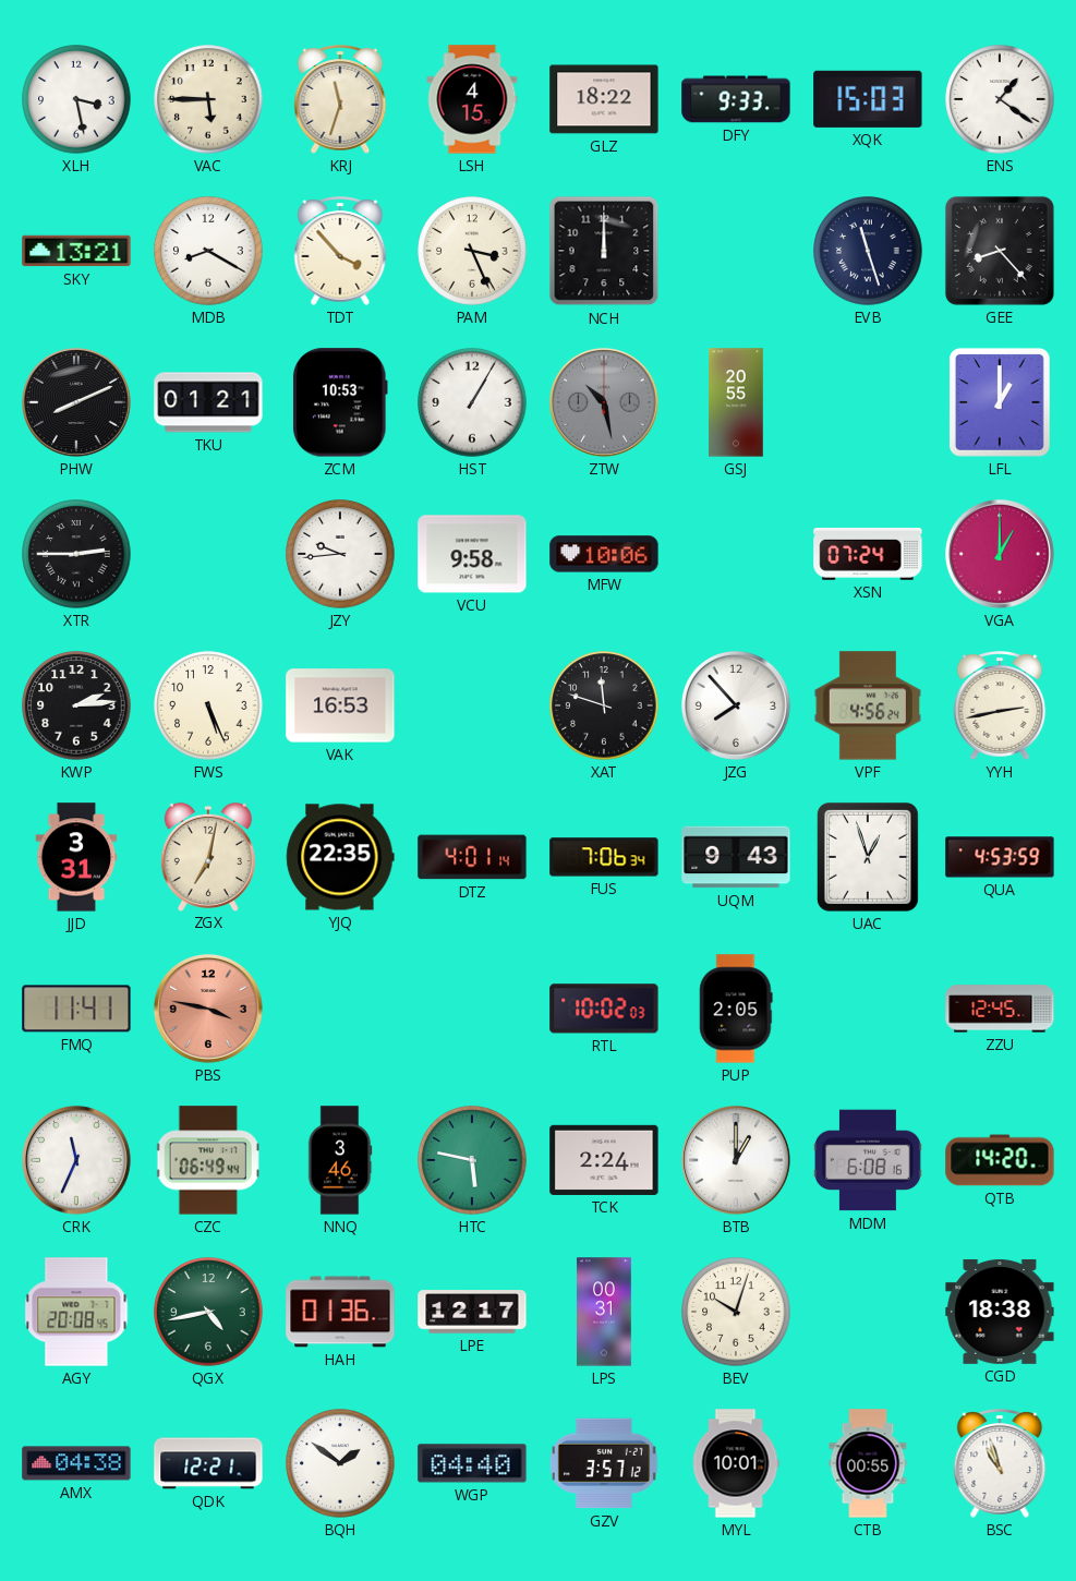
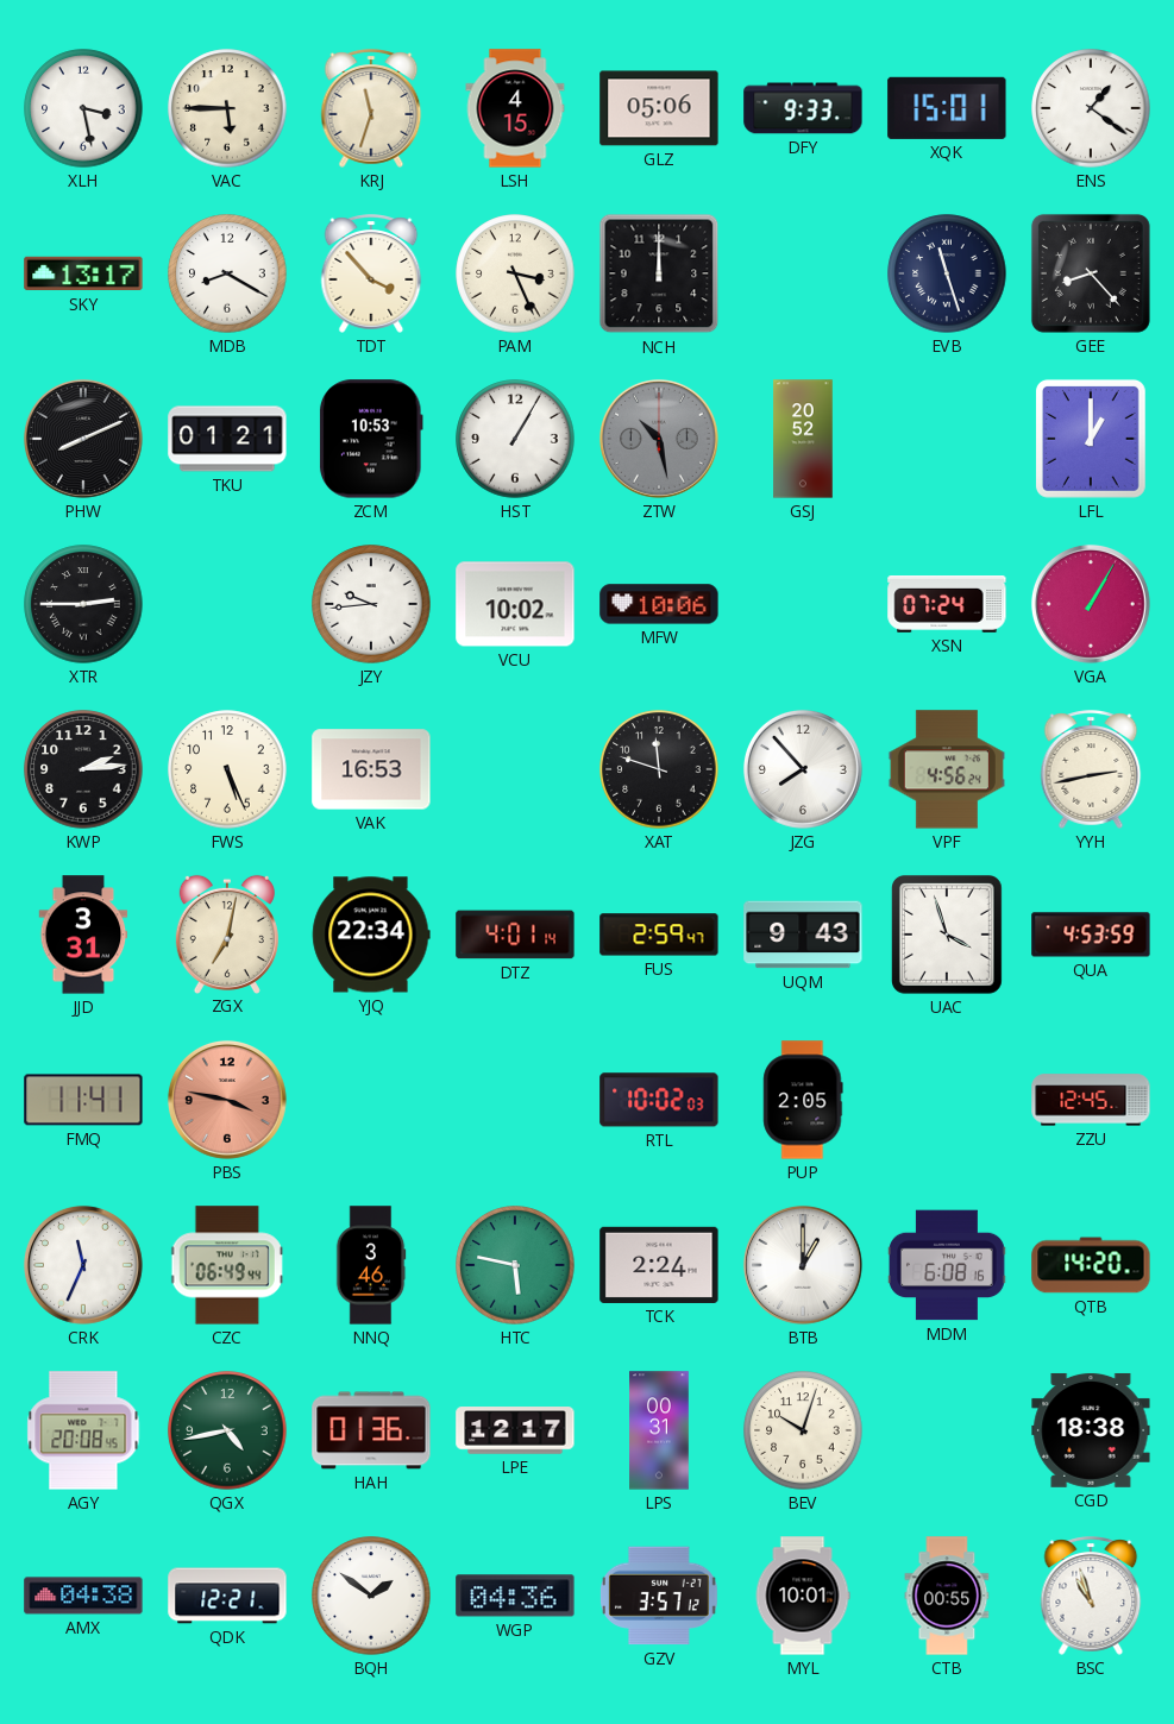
GLZ: 18:22 -> 05:06
XQK: 15:03 -> 15:01
SKY: 13:21 -> 13:17
GSJ: 20:55 -> 20:52
VCU: 9:58 -> 10:02
VGA: 1:00 -> 1:05
YJQ: 22:35 -> 22:34
FUS: 7:06 -> 2:59
UAC: 12:57 -> 3:57
WGP: 04:40 -> 04:36
